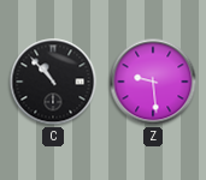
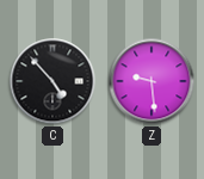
C: 10:53 -> 4:53
